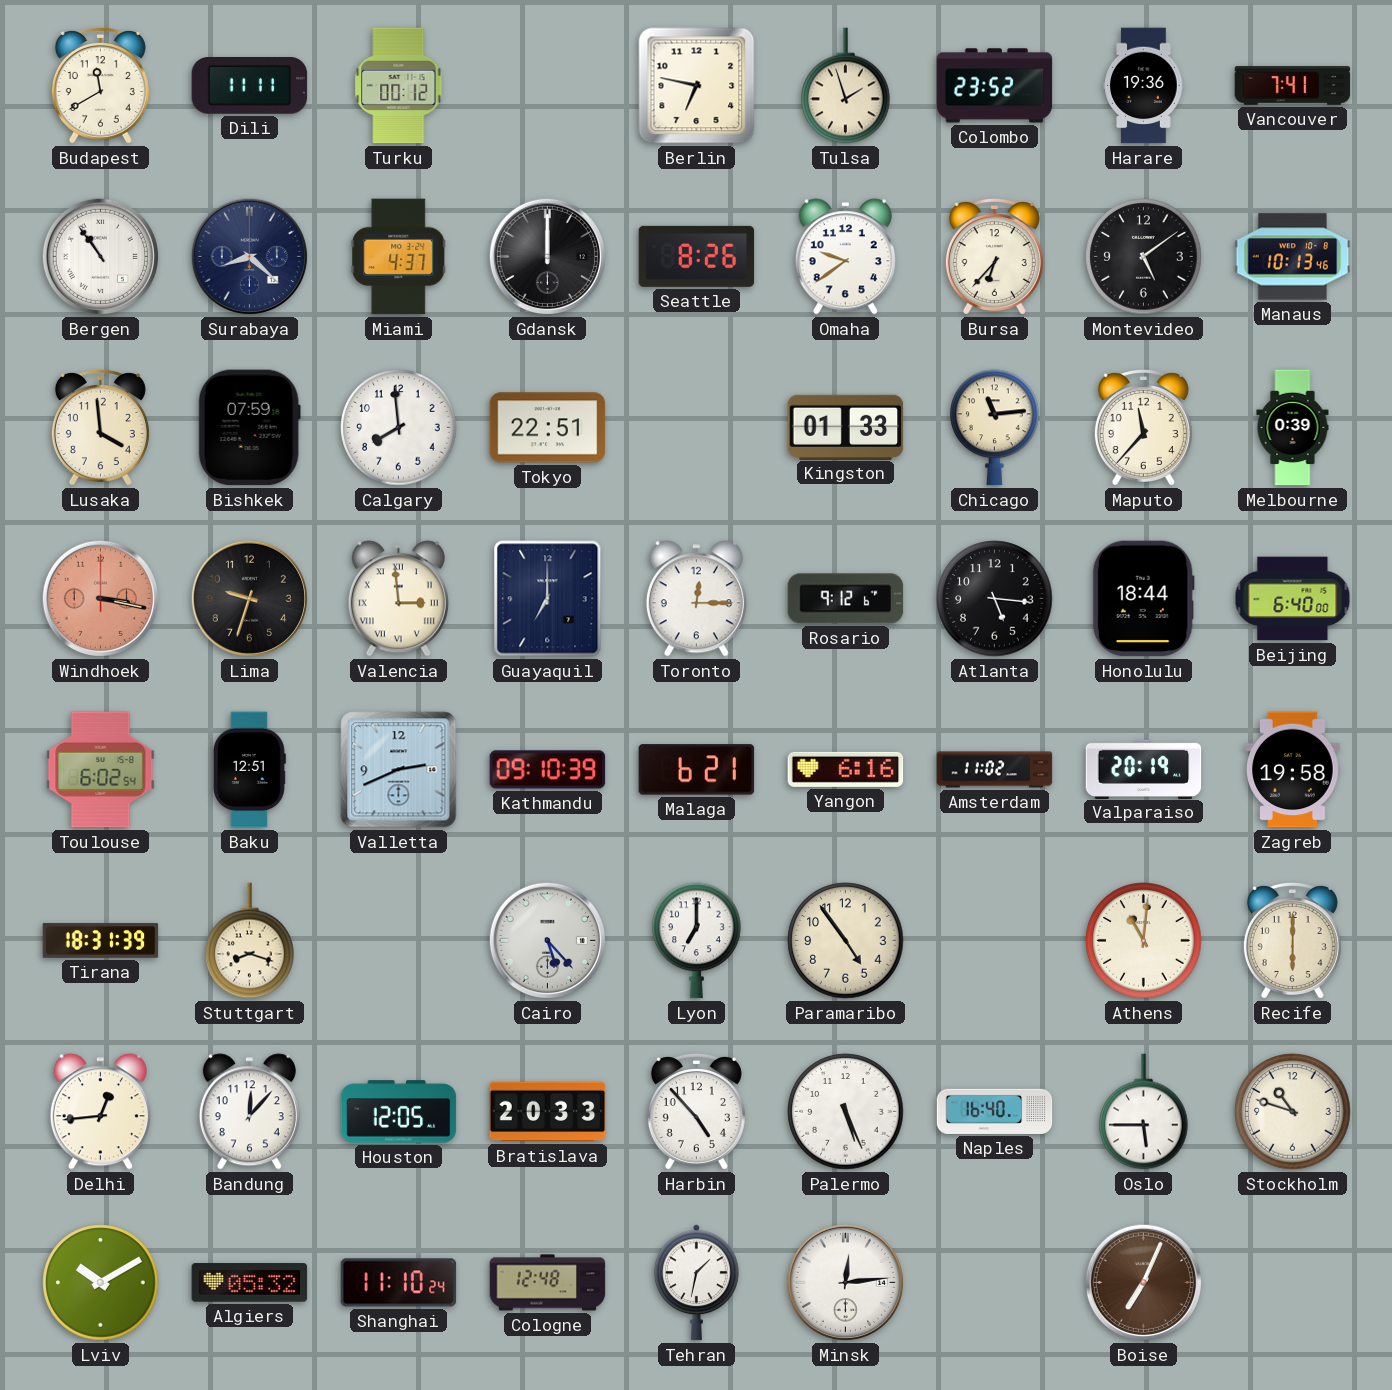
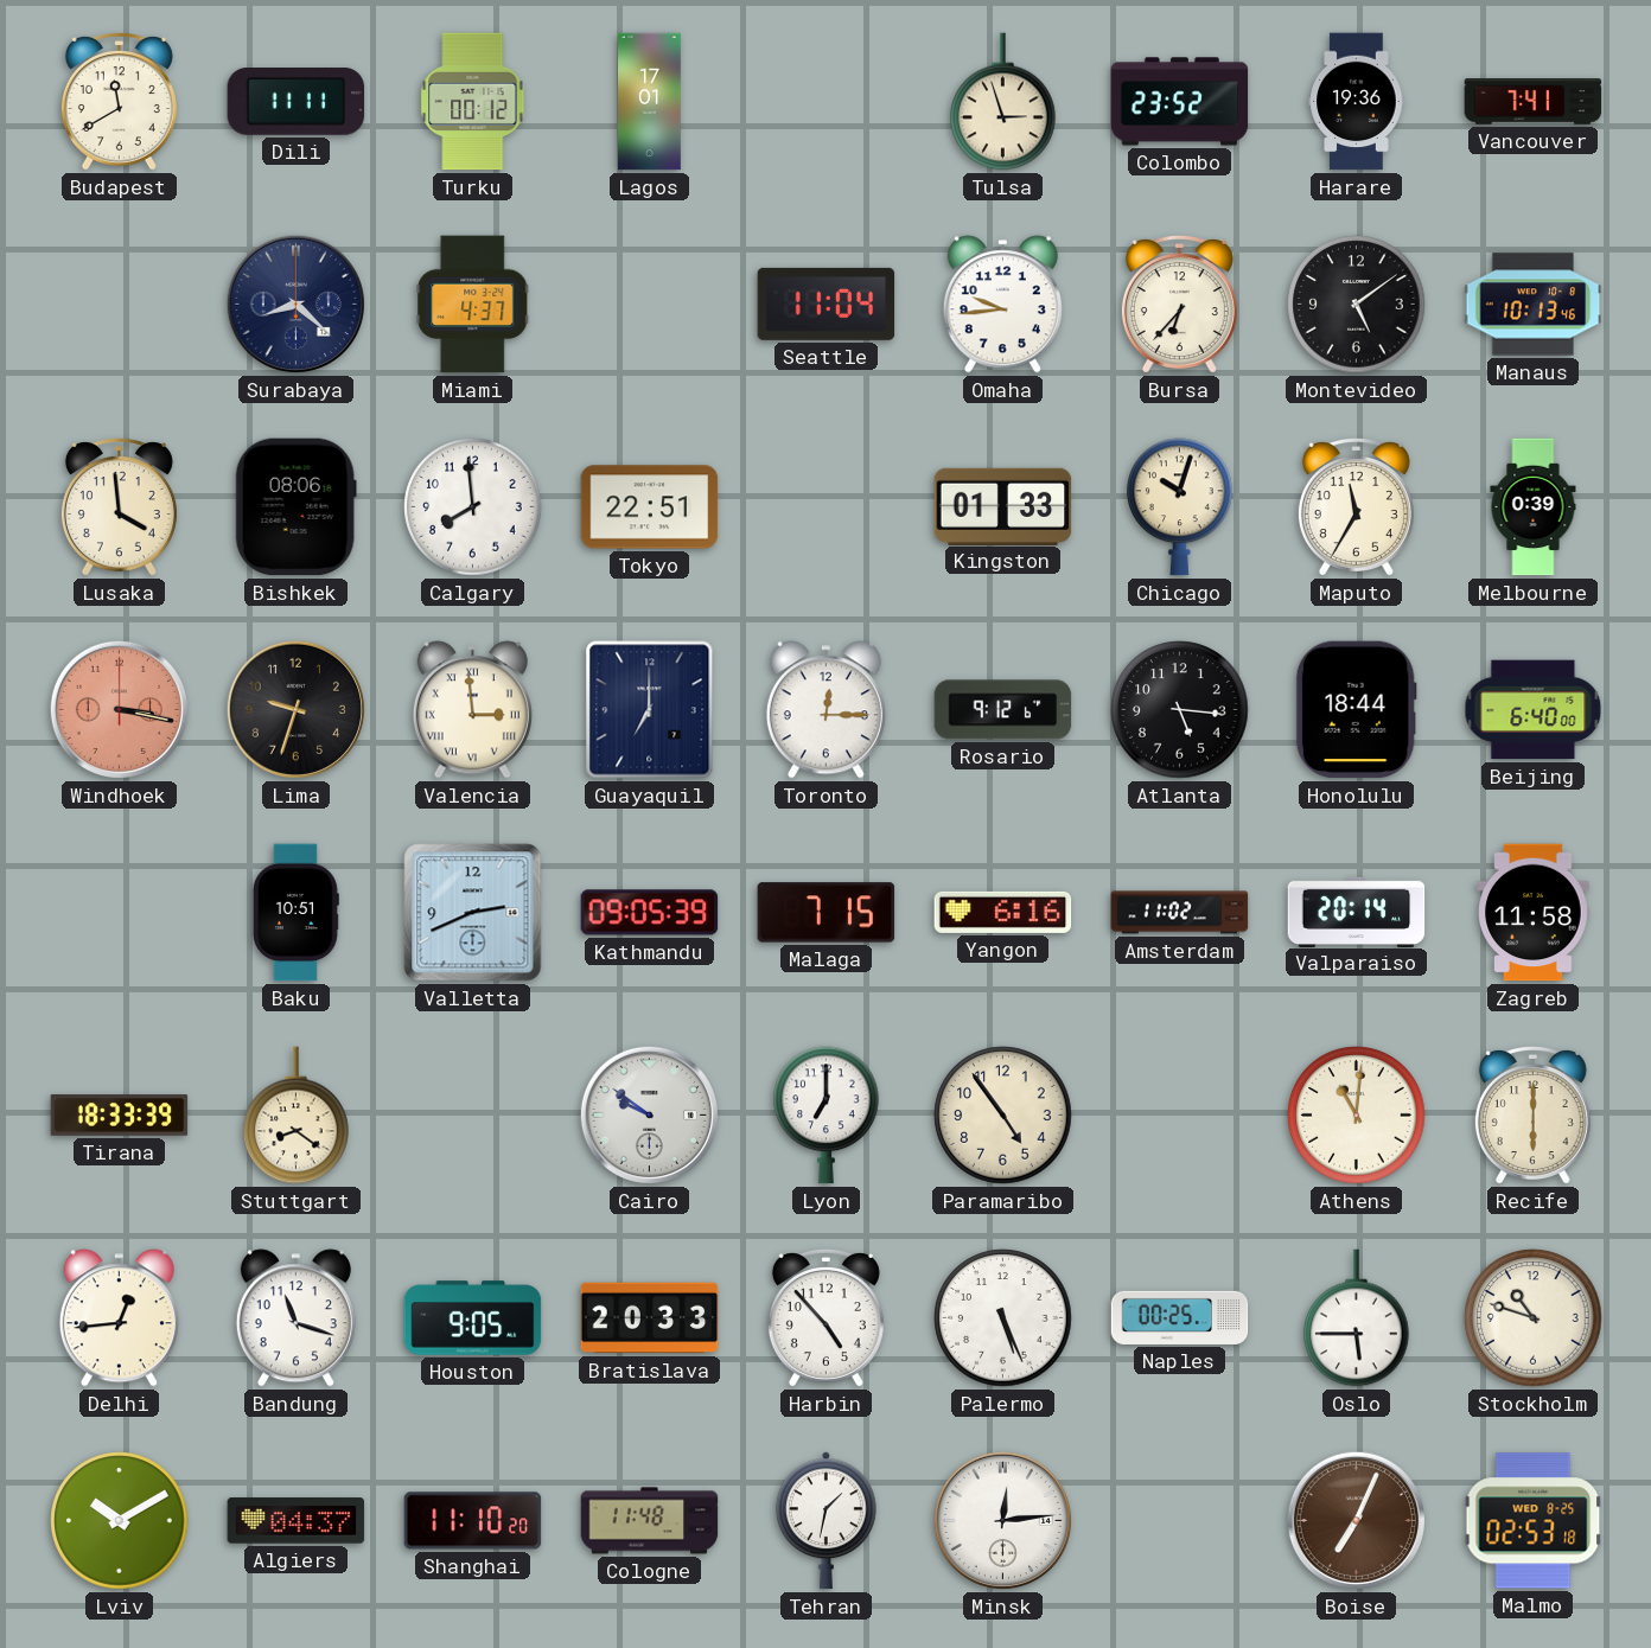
Lagos: none -> 17:01
Berlin: 6:47 -> none
Tulsa: 1:57 -> 2:57
Bergen: 10:54 -> none
Gdansk: 12:00 -> none
Seattle: 8:26 -> 11:04
Omaha: 9:39 -> 9:44
Bishkek: 07:59 -> 08:06
Chicago: 11:14 -> 10:03
Maputo: 11:37 -> 11:35
Toulouse: 6:02 -> none
Baku: 12:51 -> 10:51
Kathmandu: 09:10 -> 09:05
Malaga: 6:21 -> 7:15
Valparaiso: 20:19 -> 20:14
Zagreb: 19:58 -> 11:58
Tirana: 18:31 -> 18:33
Stuttgart: 8:18 -> 8:21
Cairo: 5:23 -> 9:51
Bandung: 12:07 -> 11:18
Houston: 12:05 -> 9:05
Naples: 16:40 -> 00:25
Algiers: 05:32 -> 04:37
Shanghai: 11:10:24 -> 11:10:20
Cologne: 12:48 -> 11:48
Malmo: none -> 02:53
